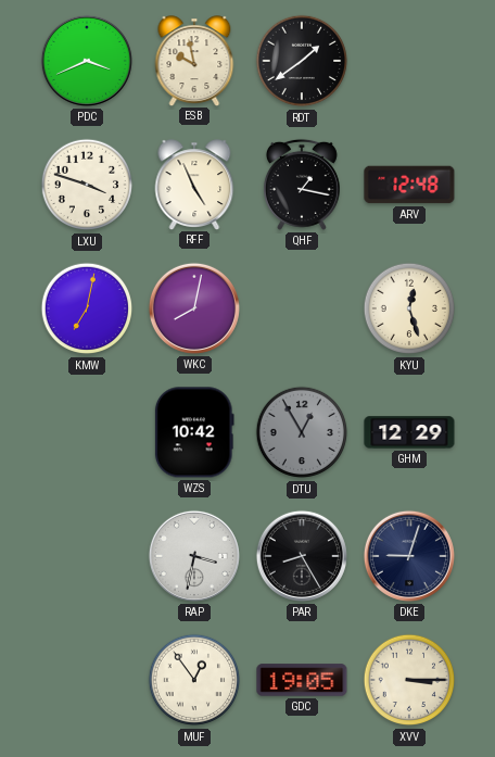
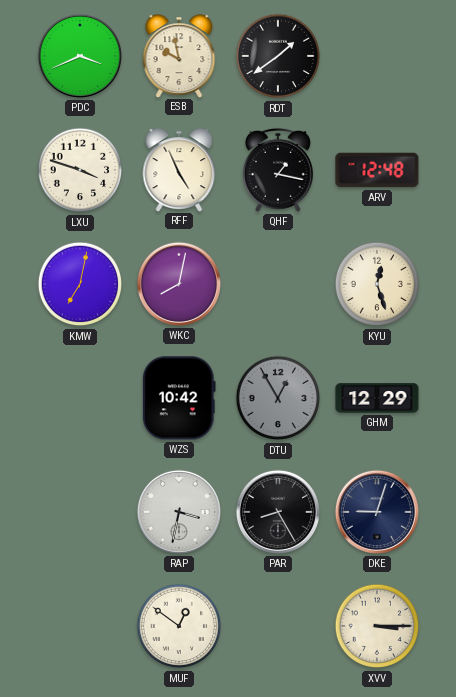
MUF: 12:54 -> 12:51
GDC: 19:05 -> none
